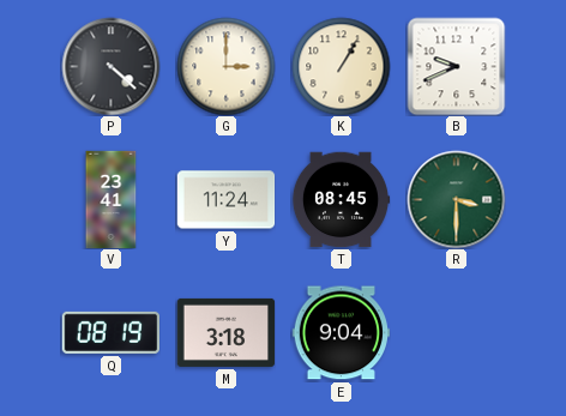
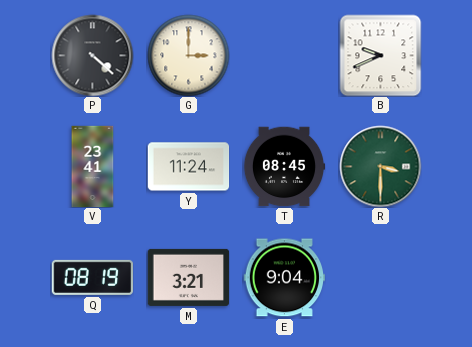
K: 1:05 -> none
M: 3:18 -> 3:21
